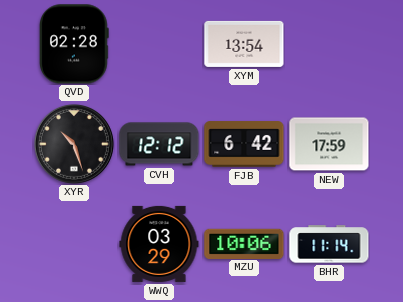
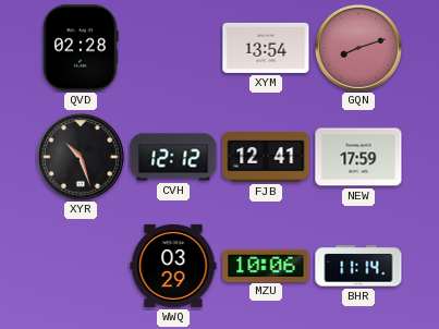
GQN: none -> 8:12
FJB: 6:42 -> 12:41
